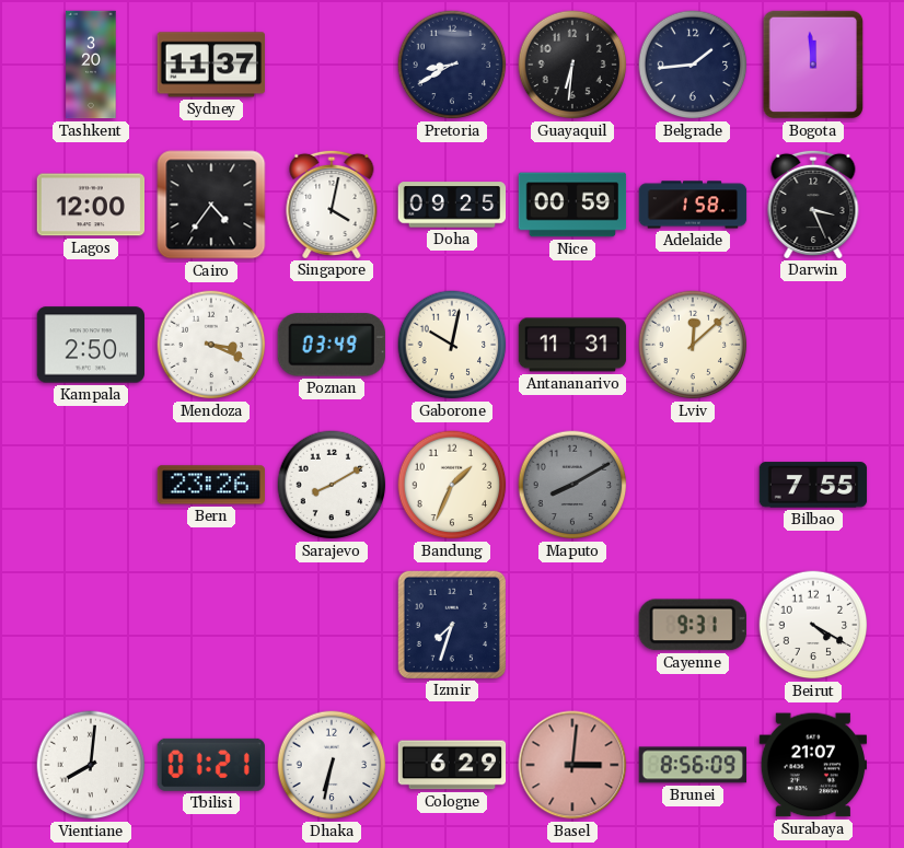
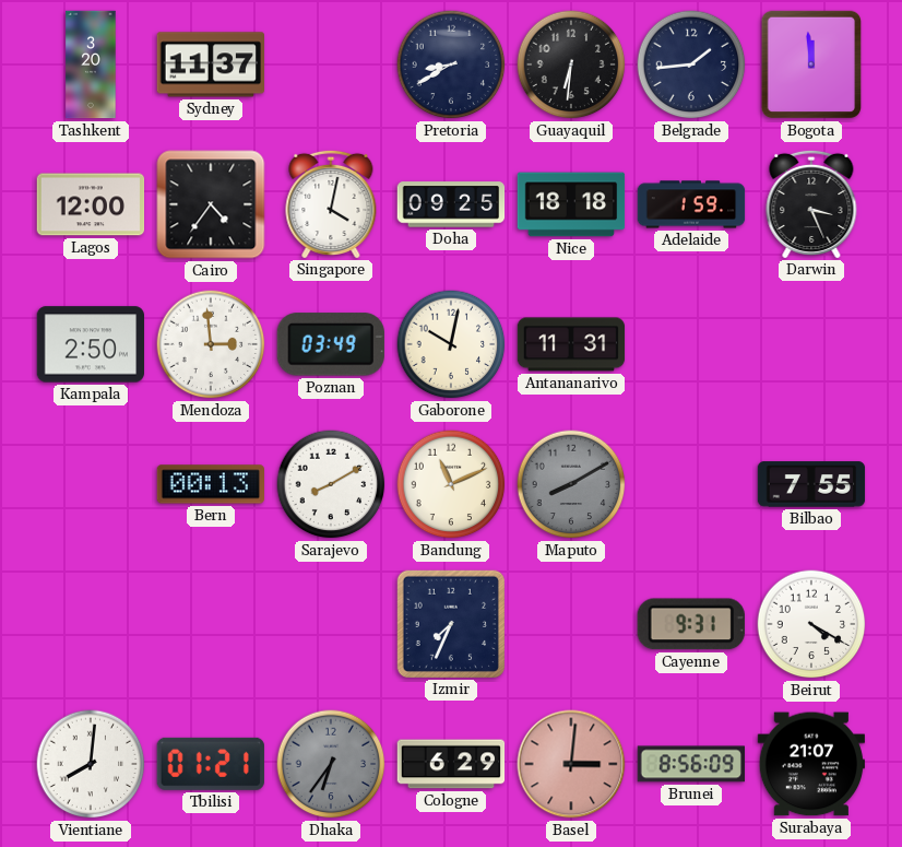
Nice: 00:59 -> 18:18
Adelaide: 1:58 -> 1:59
Mendoza: 3:19 -> 2:59
Lviv: 12:08 -> none
Bern: 23:26 -> 00:13
Bandung: 1:34 -> 11:11
Izmir: 7:33 -> 7:34
Dhaka: 6:32 -> 6:36
Dhaka dial: white -> grey
